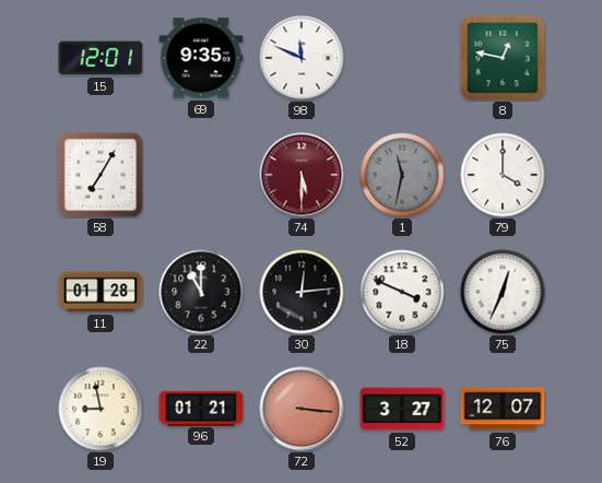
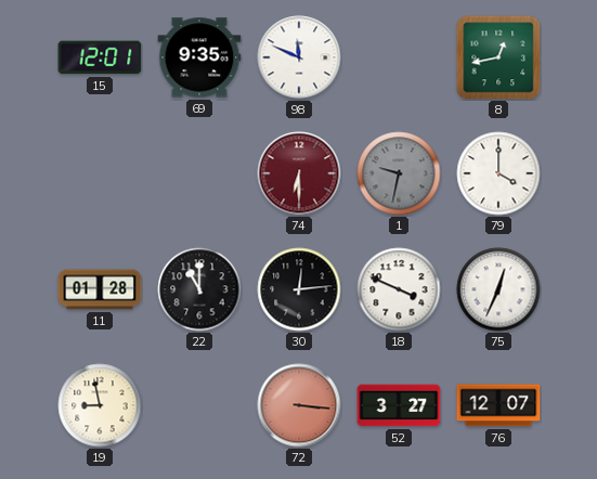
8: 12:47 -> 12:43
58: 7:05 -> none
74: 5:30 -> 6:30
1: 11:32 -> 9:32
96: 01:21 -> none
